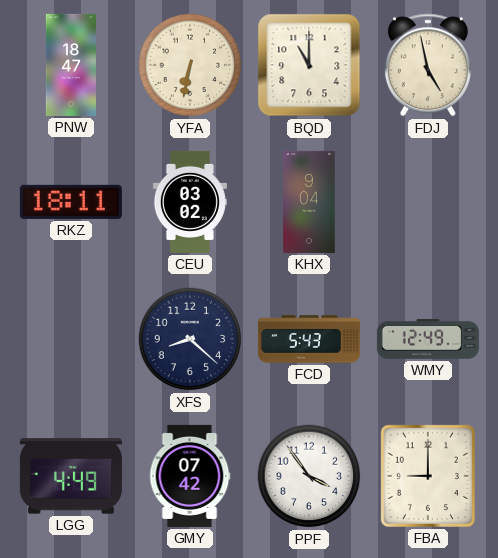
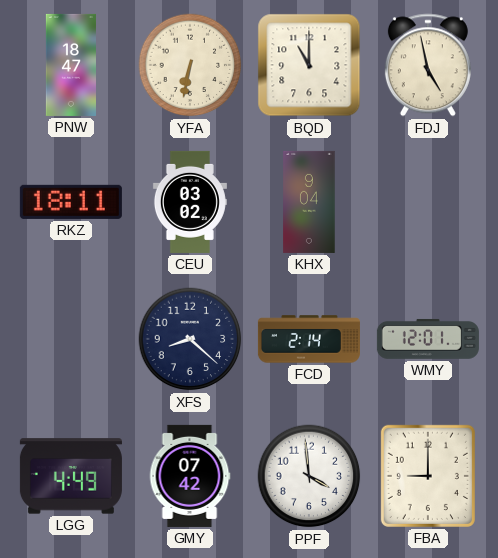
FCD: 5:43 -> 2:14
WMY: 12:49 -> 12:01
PPF: 3:54 -> 3:59
